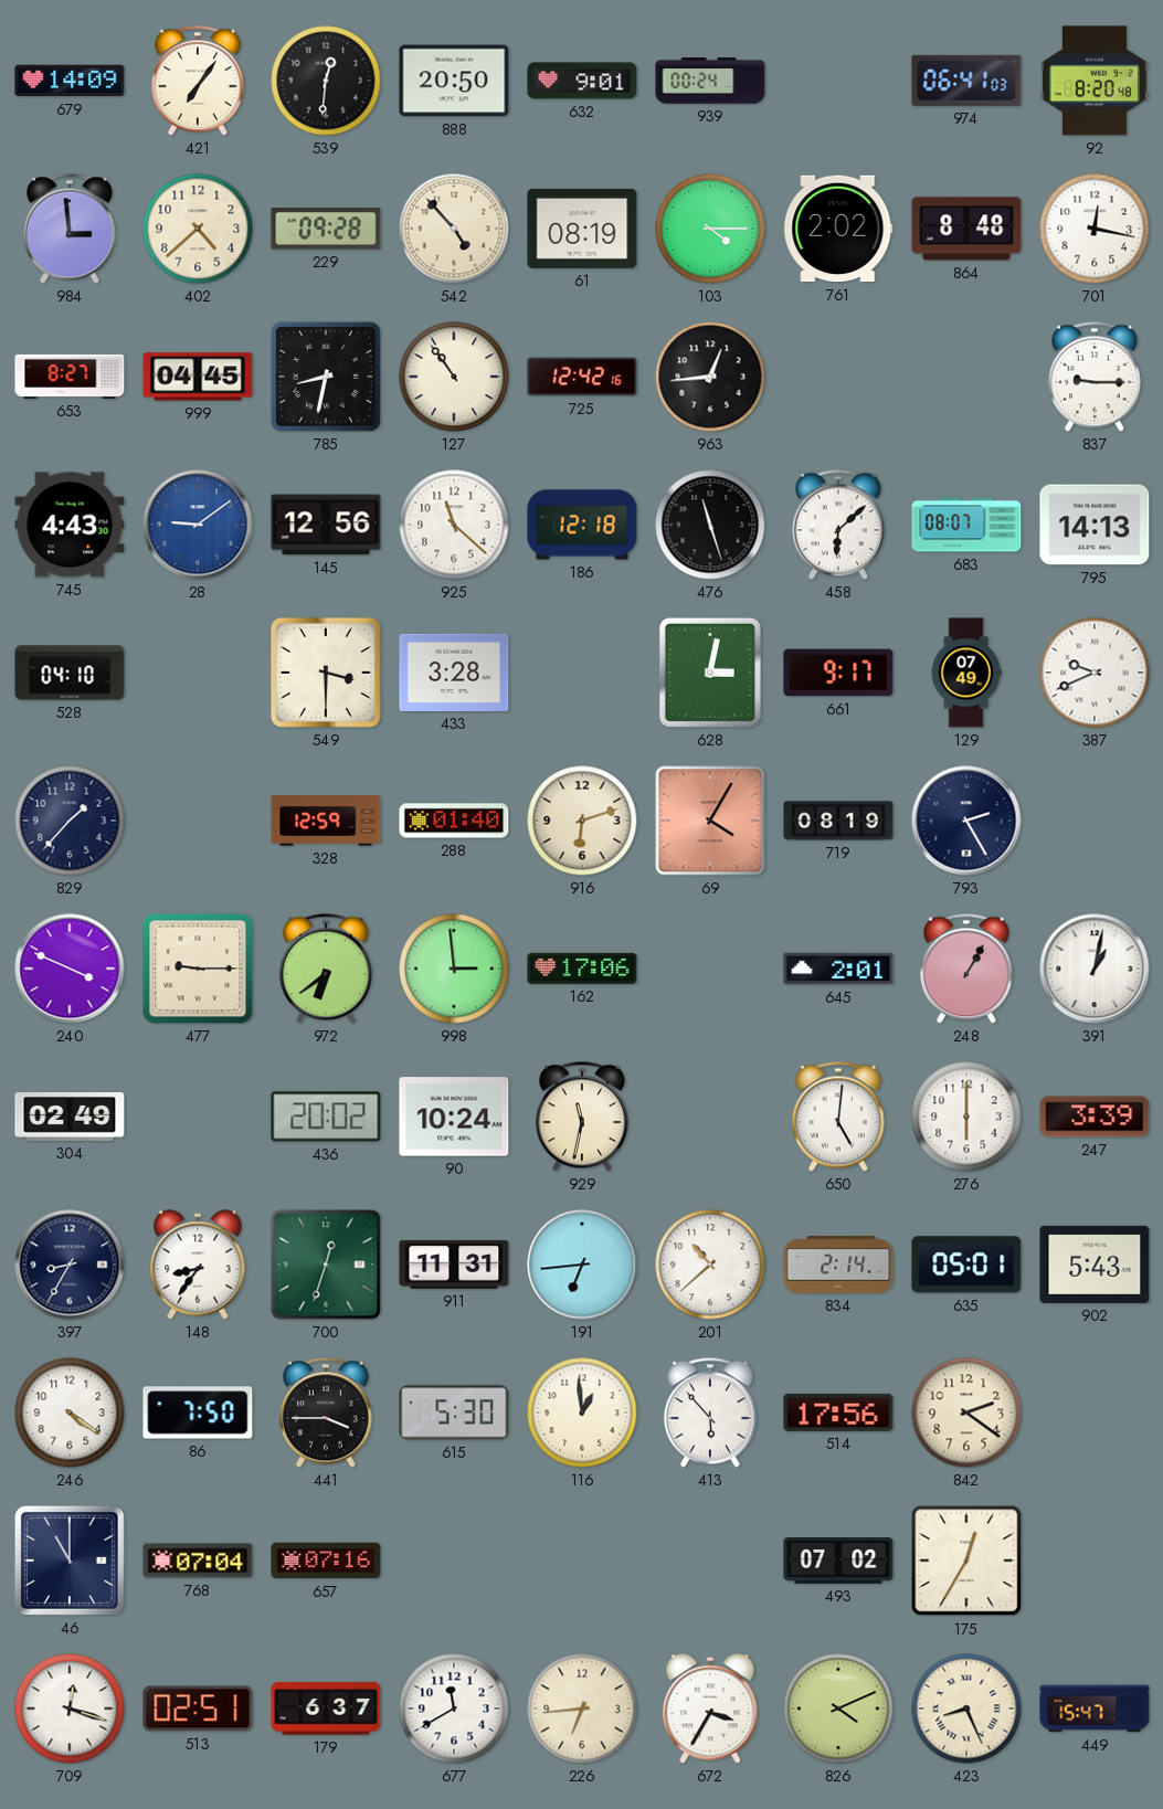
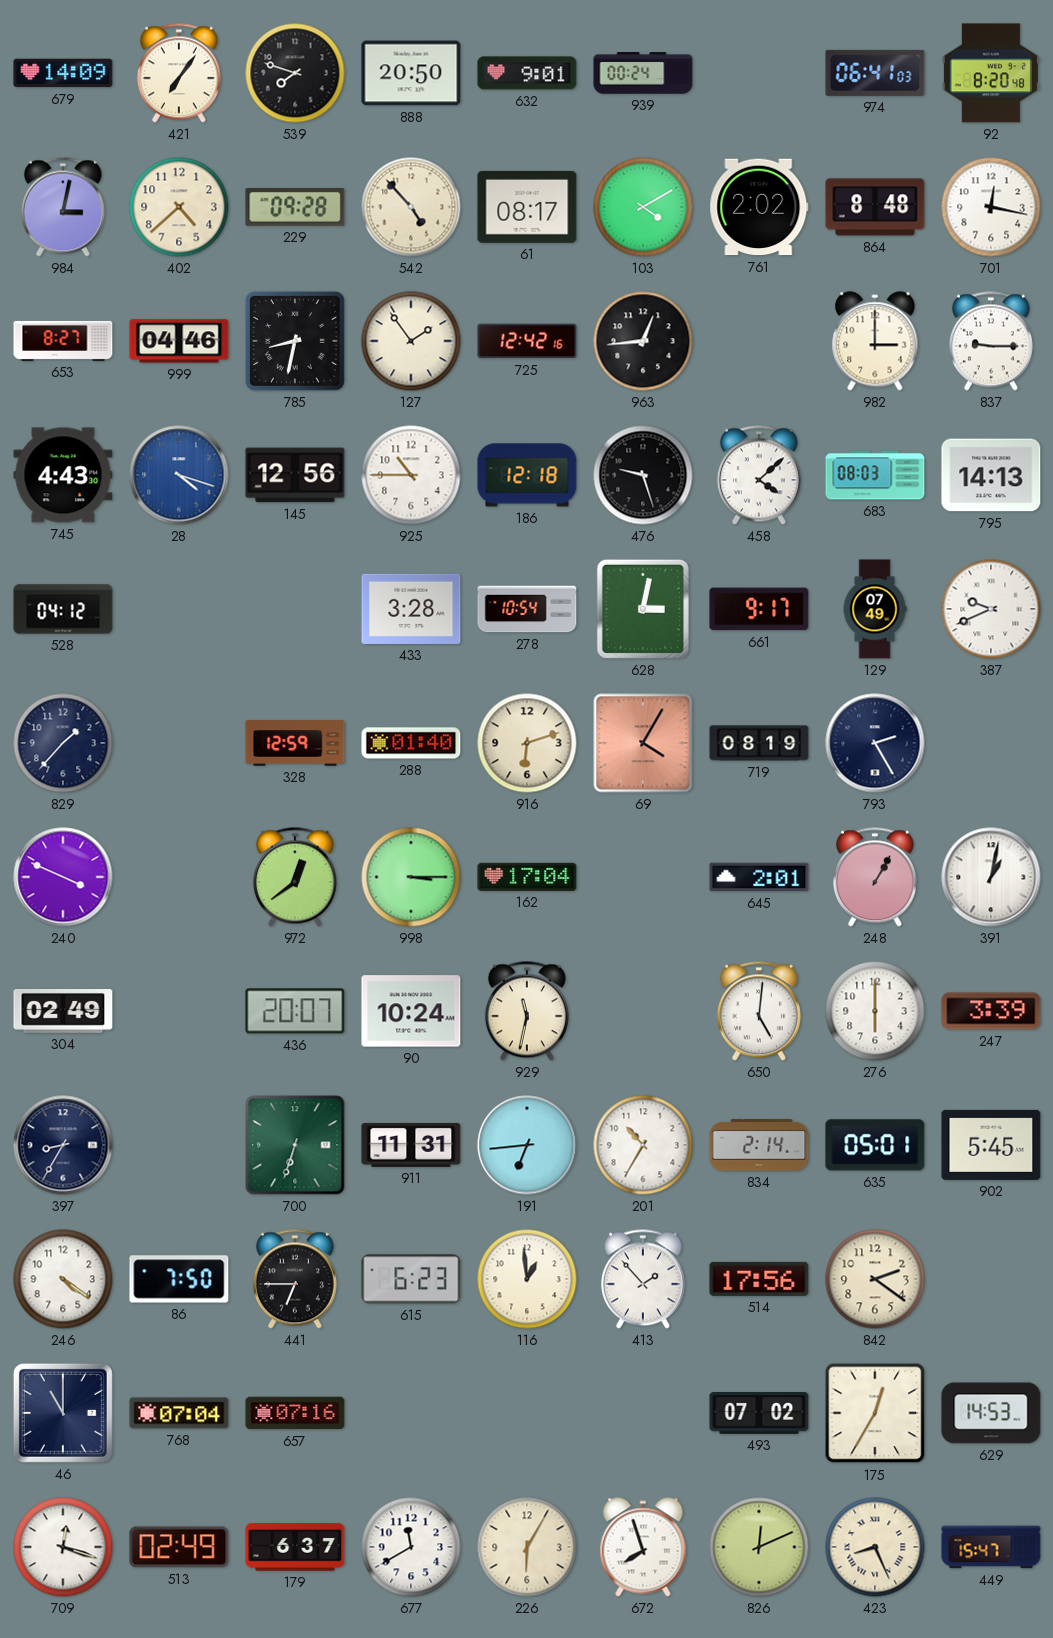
539: 12:31 -> 7:48
984: 2:59 -> 3:02
61: 08:19 -> 08:17
103: 4:15 -> 4:10
999: 04:45 -> 04:46
127: 10:54 -> 1:54
982: none -> 3:00
28: 9:09 -> 4:18
925: 11:22 -> 10:45
476: 11:27 -> 9:27
458: 6:08 -> 4:08
683: 08:07 -> 08:03
528: 04:10 -> 04:12
549: 3:30 -> none
278: none -> 10:54
477: 9:15 -> none
972: 6:39 -> 12:39
998: 2:59 -> 3:15
162: 17:06 -> 17:04
436: 20:02 -> 20:07
148: 8:36 -> none
700: 12:33 -> 6:33
201: 10:38 -> 10:35
902: 5:43 -> 5:45
441: 3:45 -> 6:45
615: 5:30 -> 6:23
413: 5:53 -> 1:53
629: none -> 14:53
513: 02:51 -> 02:49
226: 6:44 -> 6:05
672: 3:35 -> 7:57
826: 4:11 -> 12:11
